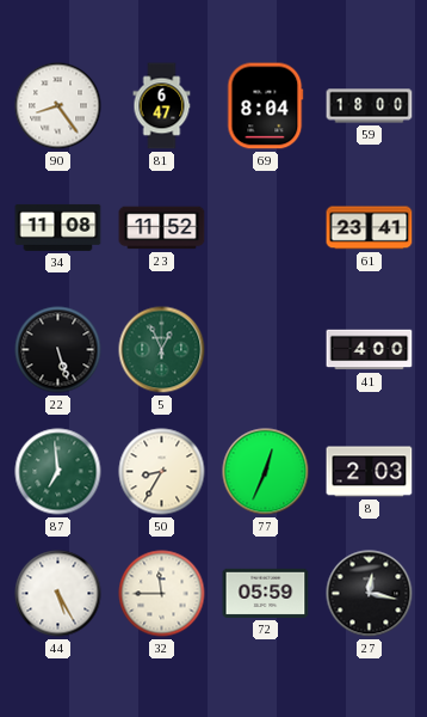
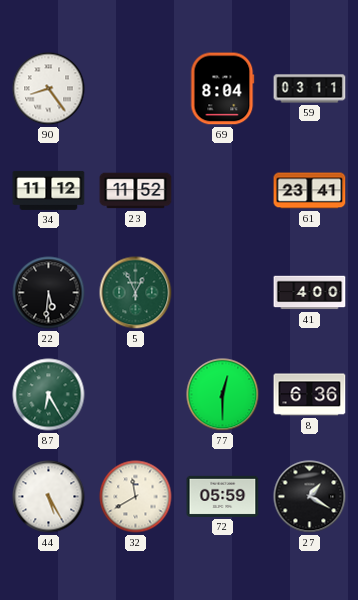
81: 6:47 -> none
59: 18:00 -> 03:11
34: 11:08 -> 11:12
22: 5:27 -> 5:31
87: 6:59 -> 6:25
50: 8:35 -> none
77: 12:34 -> 12:30
8: 2:03 -> 6:36
32: 11:45 -> 11:40
27: 12:17 -> 1:20
